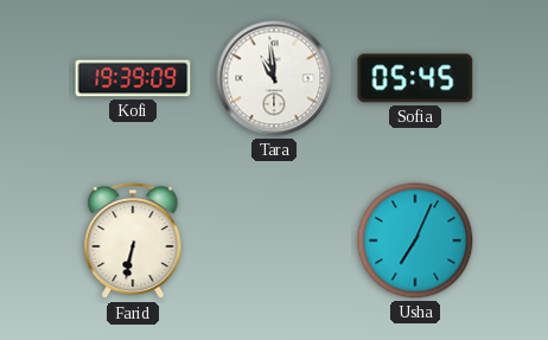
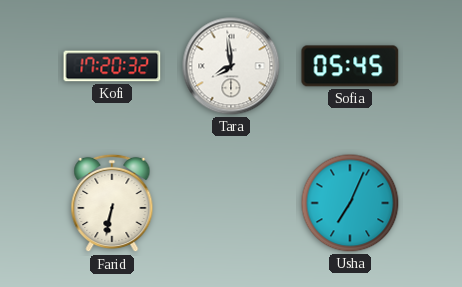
Kofi: 19:39 -> 17:20
Tara: 10:59 -> 7:59
